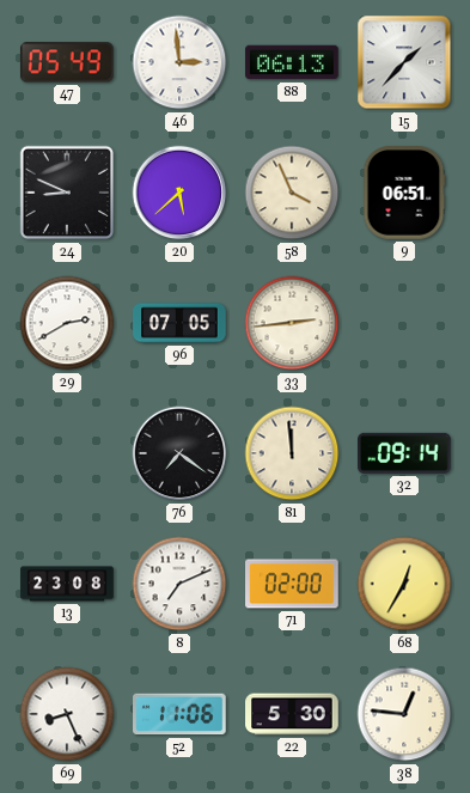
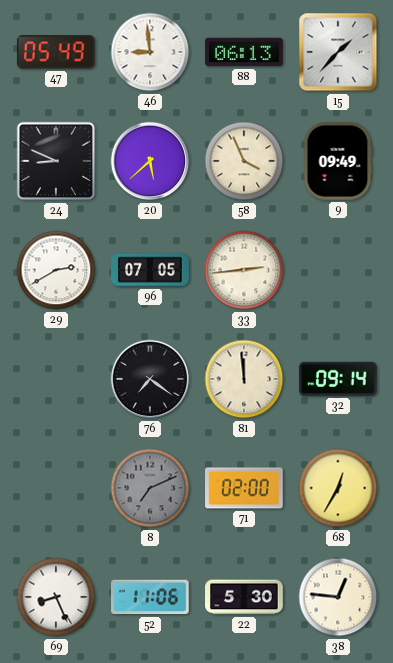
46: 2:59 -> 8:59
9: 06:51 -> 09:49
13: 23:08 -> none
8 dial: white -> grey
